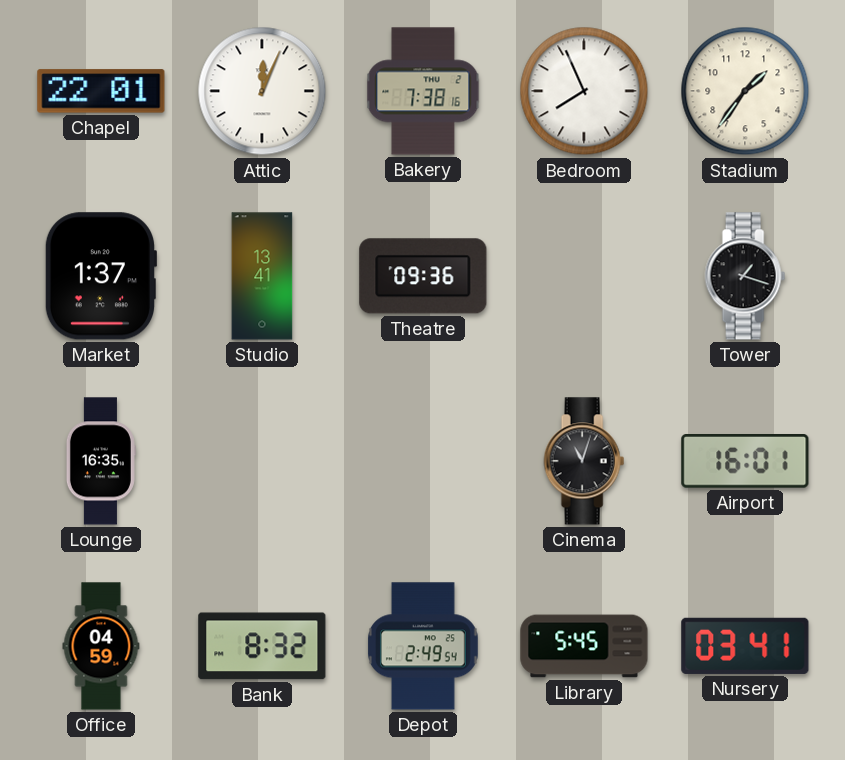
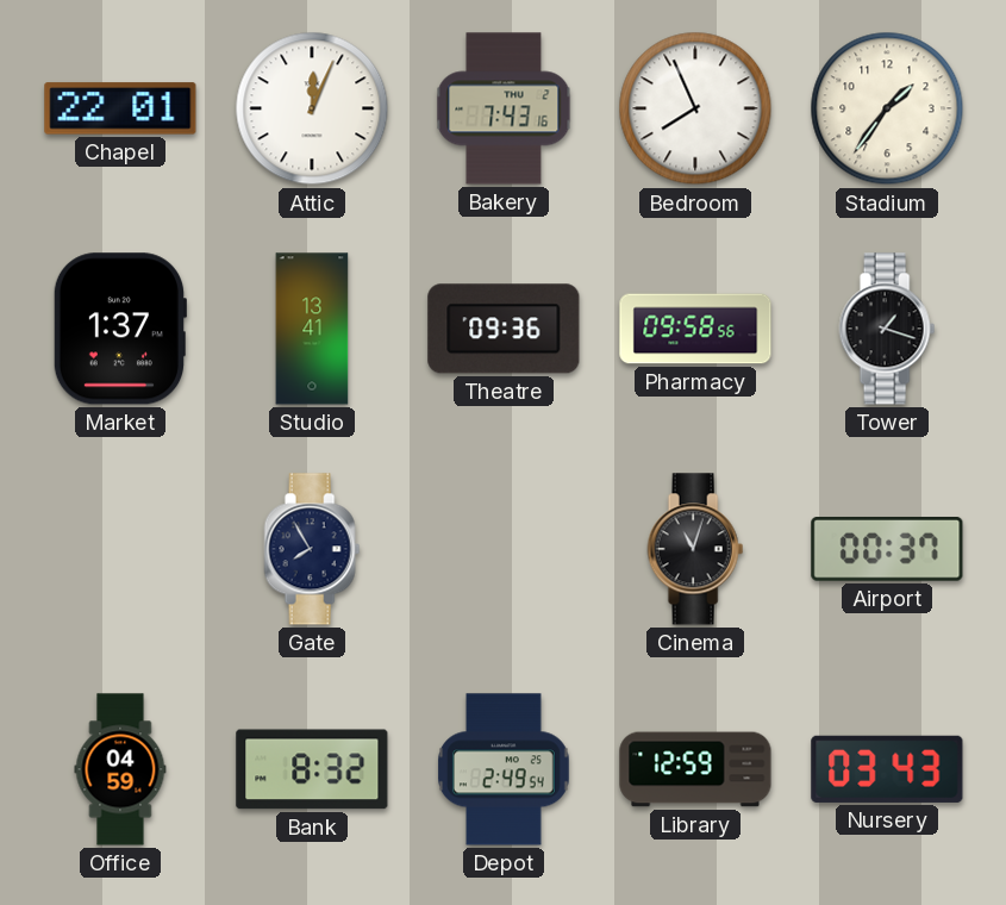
Bakery: 7:38 -> 7:43
Pharmacy: none -> 09:58
Lounge: 16:35 -> none
Gate: none -> 7:55
Airport: 16:01 -> 00:37
Library: 5:45 -> 12:59
Nursery: 03:41 -> 03:43
